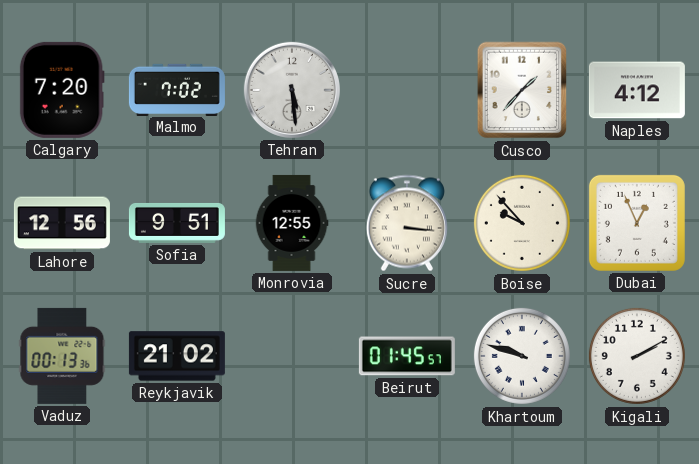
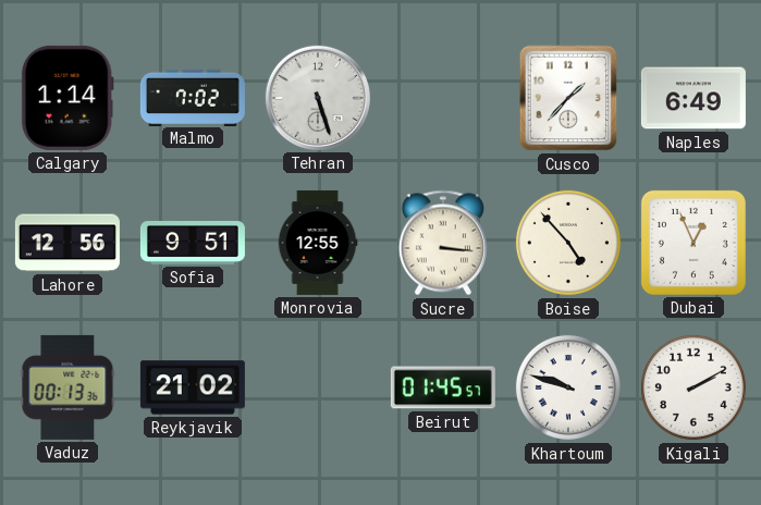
Calgary: 7:20 -> 1:14
Tehran: 5:29 -> 5:27
Naples: 4:12 -> 6:49
Boise: 9:53 -> 4:53
